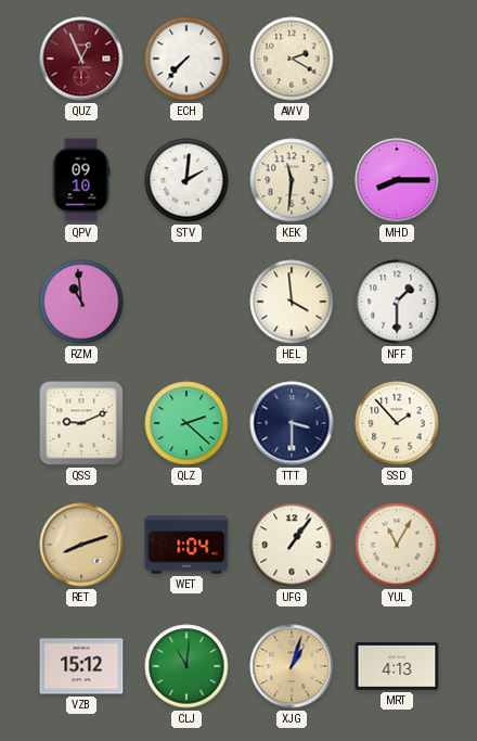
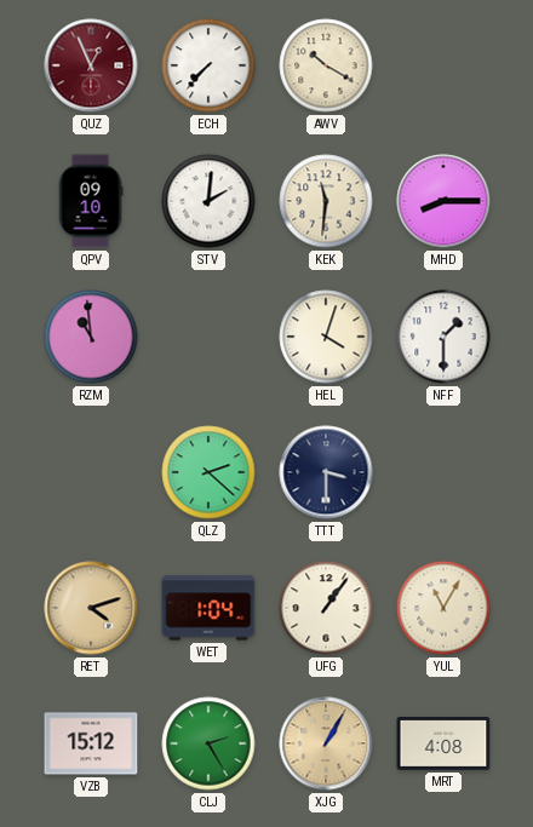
AWV: 2:20 -> 10:20
HEL: 3:59 -> 4:03
QSS: 9:11 -> none
SSD: 1:53 -> none
RET: 8:12 -> 4:12
CLJ: 11:01 -> 2:25
XJG: 1:03 -> 1:05
MRT: 4:13 -> 4:08
